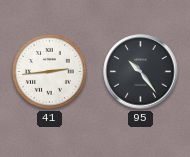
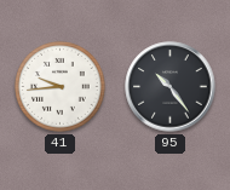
41: 2:44 -> 9:44
